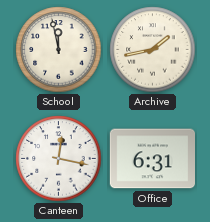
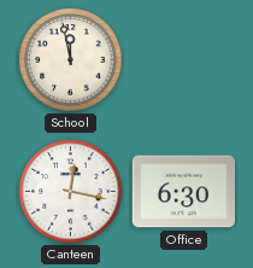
Archive: 1:43 -> none
Office: 6:31 -> 6:30
